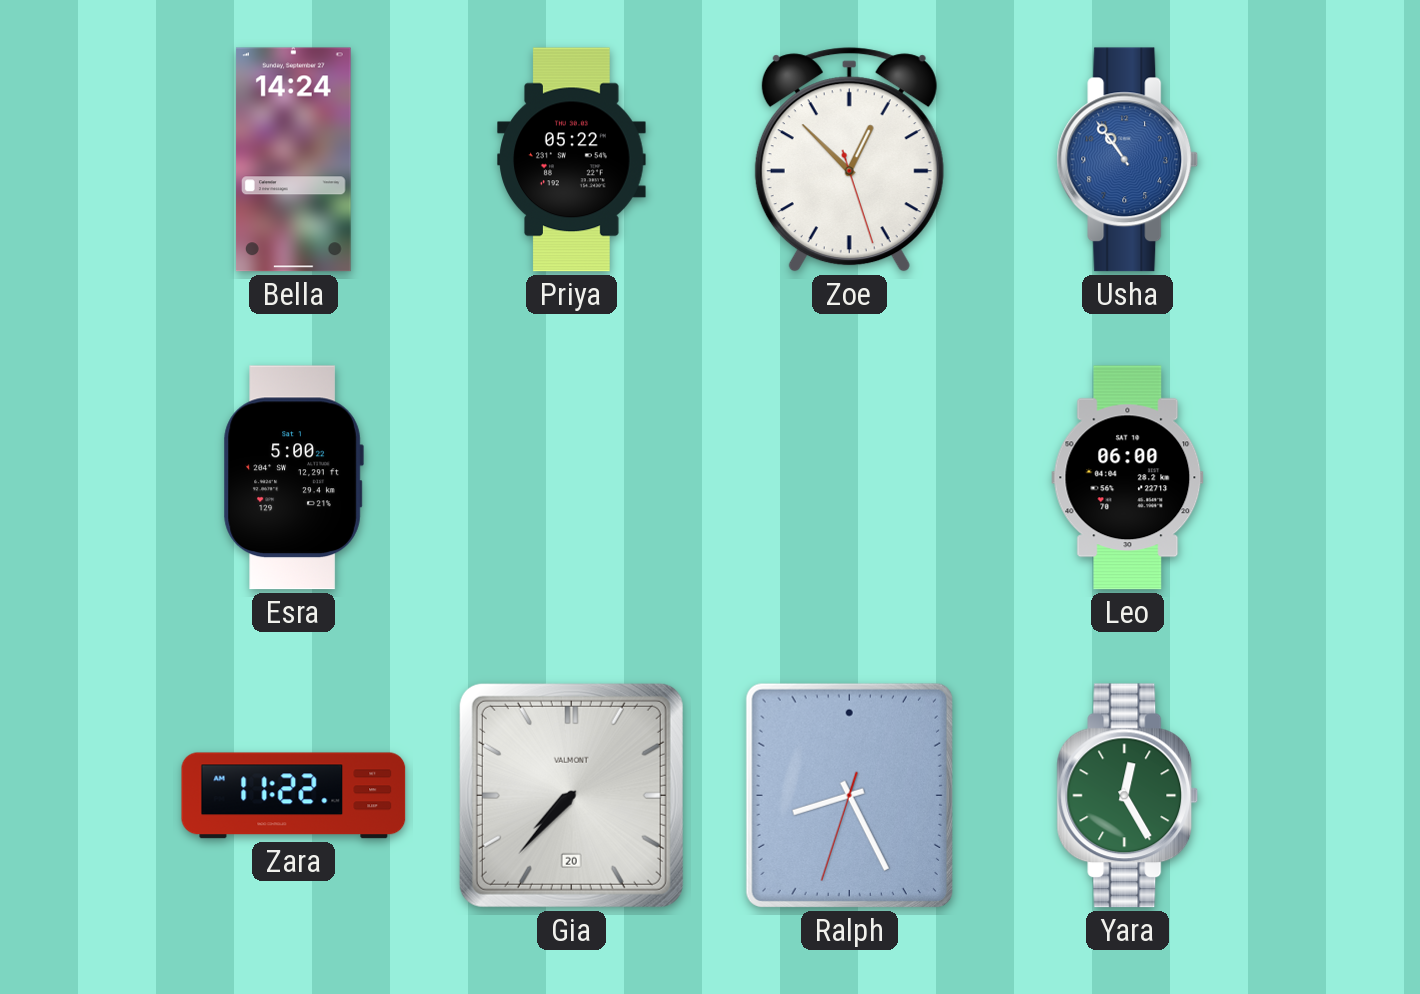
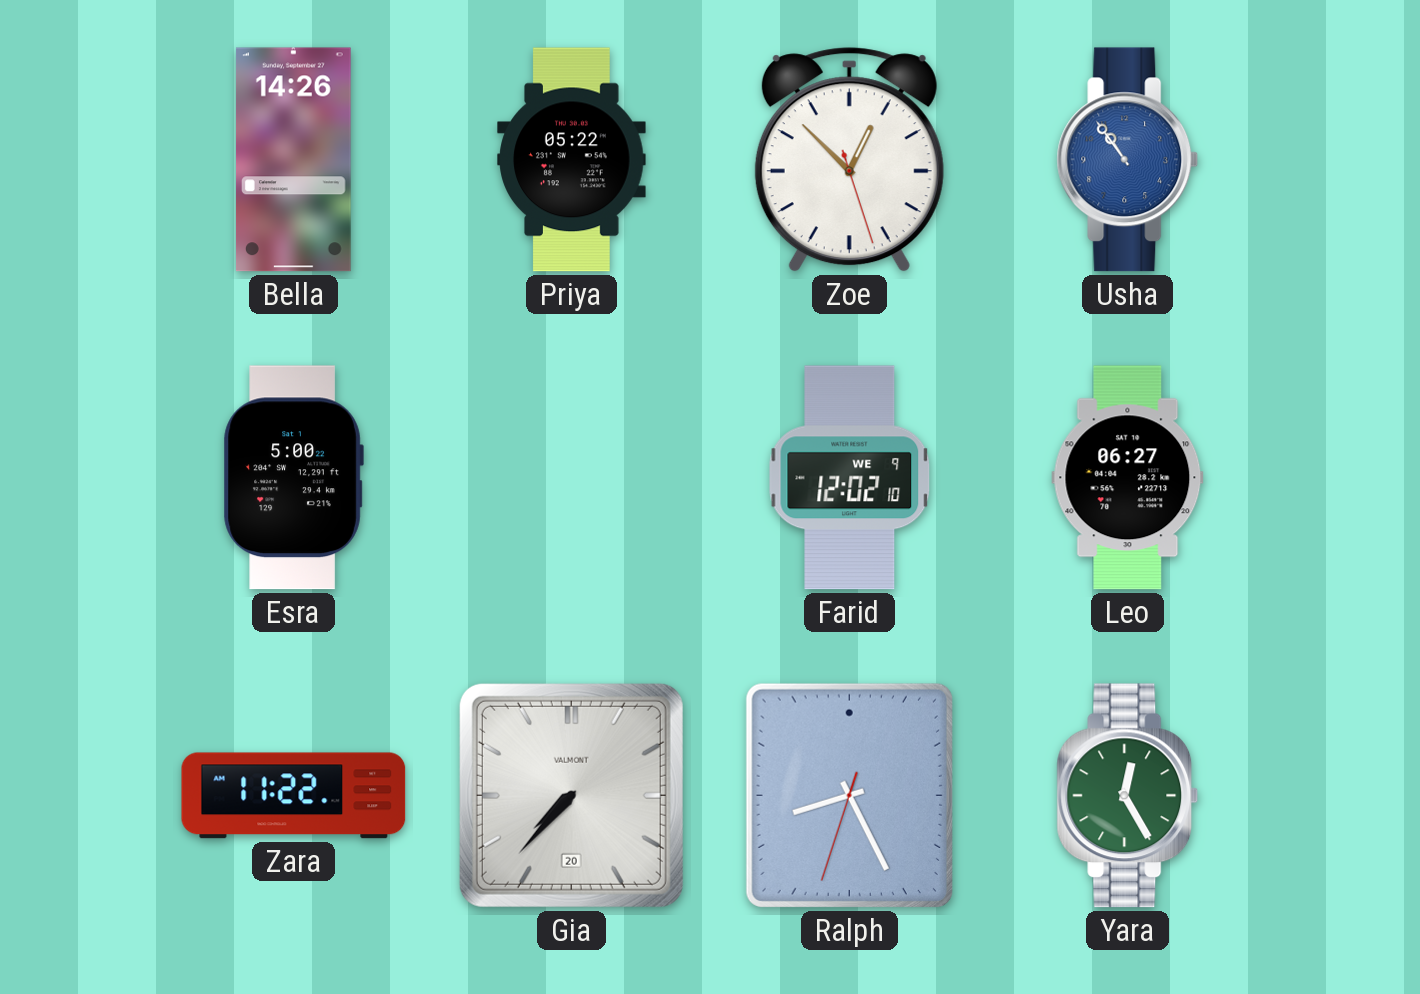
Bella: 14:24 -> 14:26
Farid: none -> 12:02
Leo: 06:00 -> 06:27
